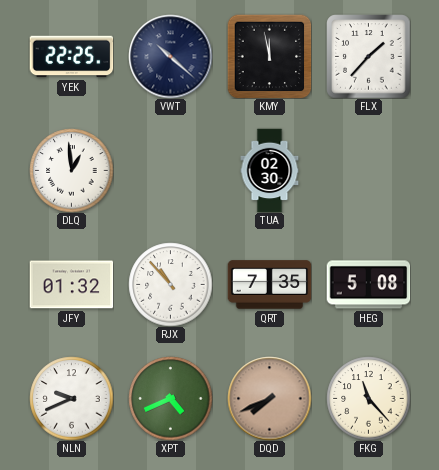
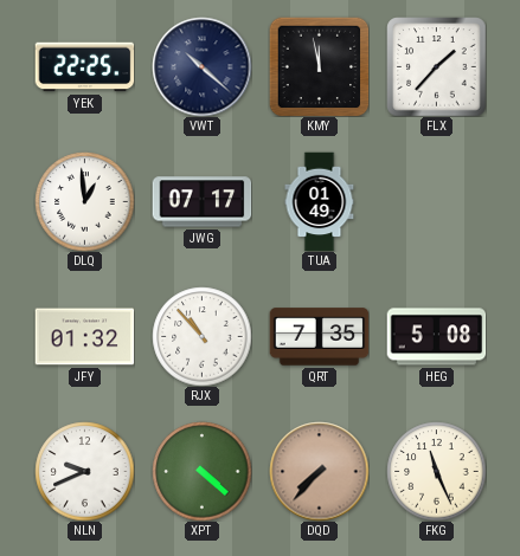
JWG: none -> 07:17
TUA: 02:30 -> 01:49
XPT: 4:41 -> 4:22
DQD: 7:41 -> 7:37
FKG: 11:23 -> 11:26
